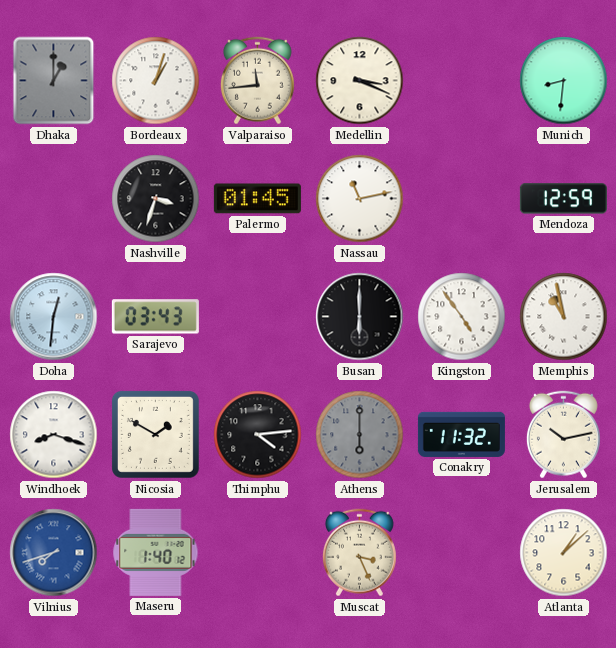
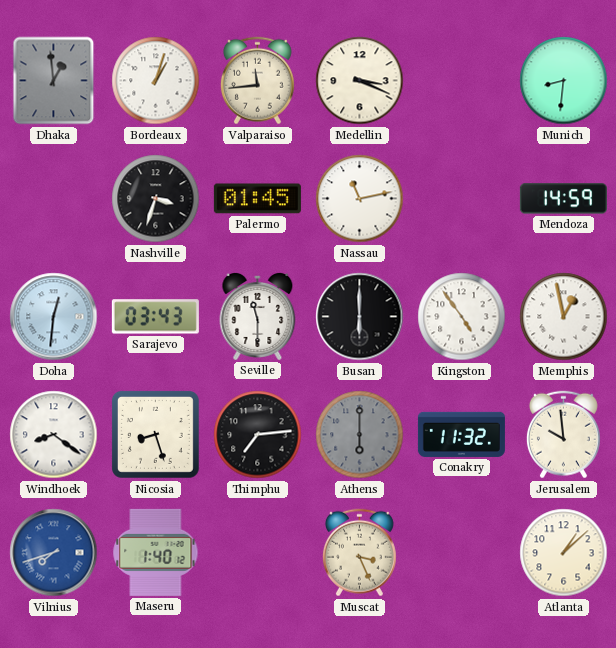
Dhaka: 1:00 -> 12:59
Mendoza: 12:59 -> 14:59
Seville: none -> 11:30
Memphis: 10:58 -> 12:58
Windhoek: 8:18 -> 8:21
Nicosia: 1:50 -> 8:27
Thimphu: 4:14 -> 7:14
Jerusalem: 10:13 -> 9:59
